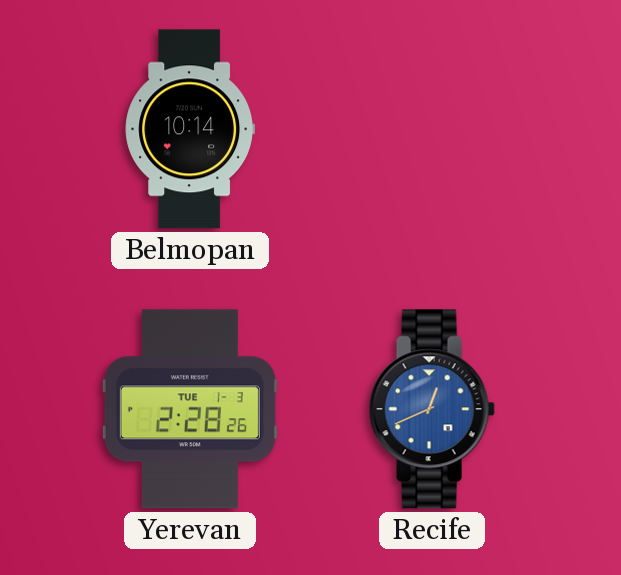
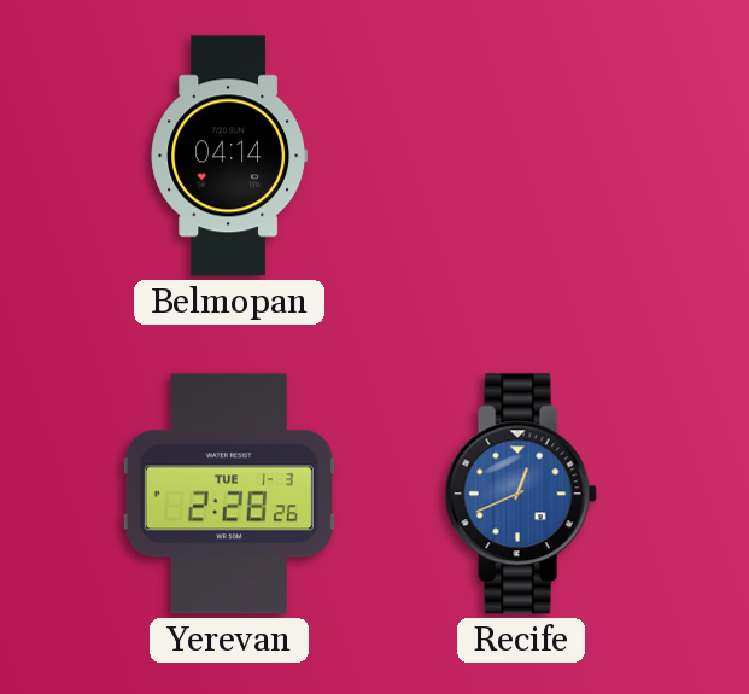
Belmopan: 10:14 -> 04:14
